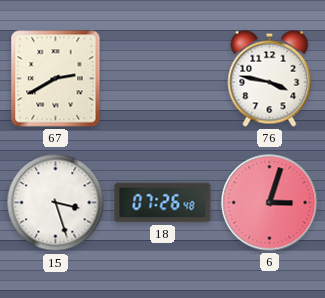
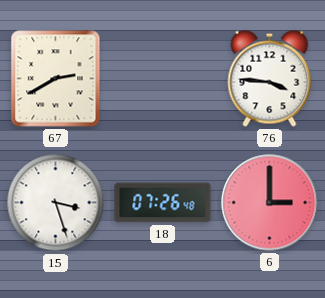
76: 3:47 -> 3:46
6: 3:03 -> 3:00
